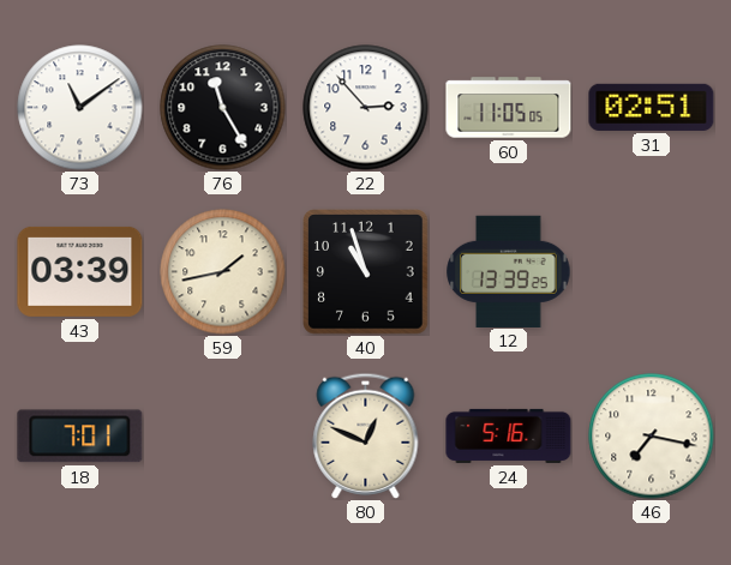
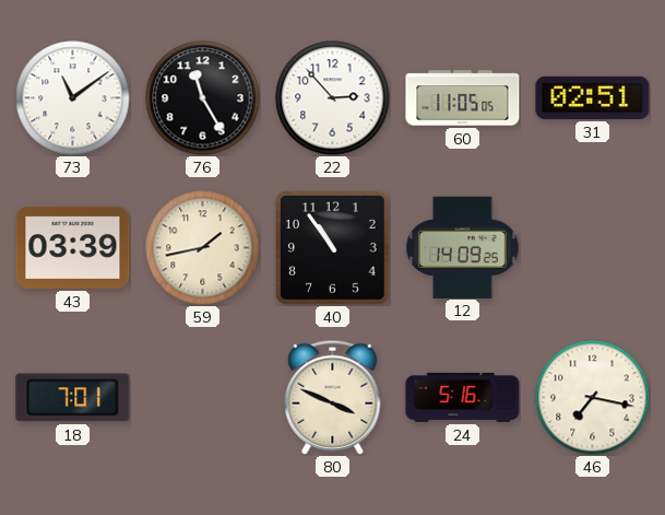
40: 10:57 -> 10:54
12: 13:39 -> 14:09
80: 12:49 -> 3:49
